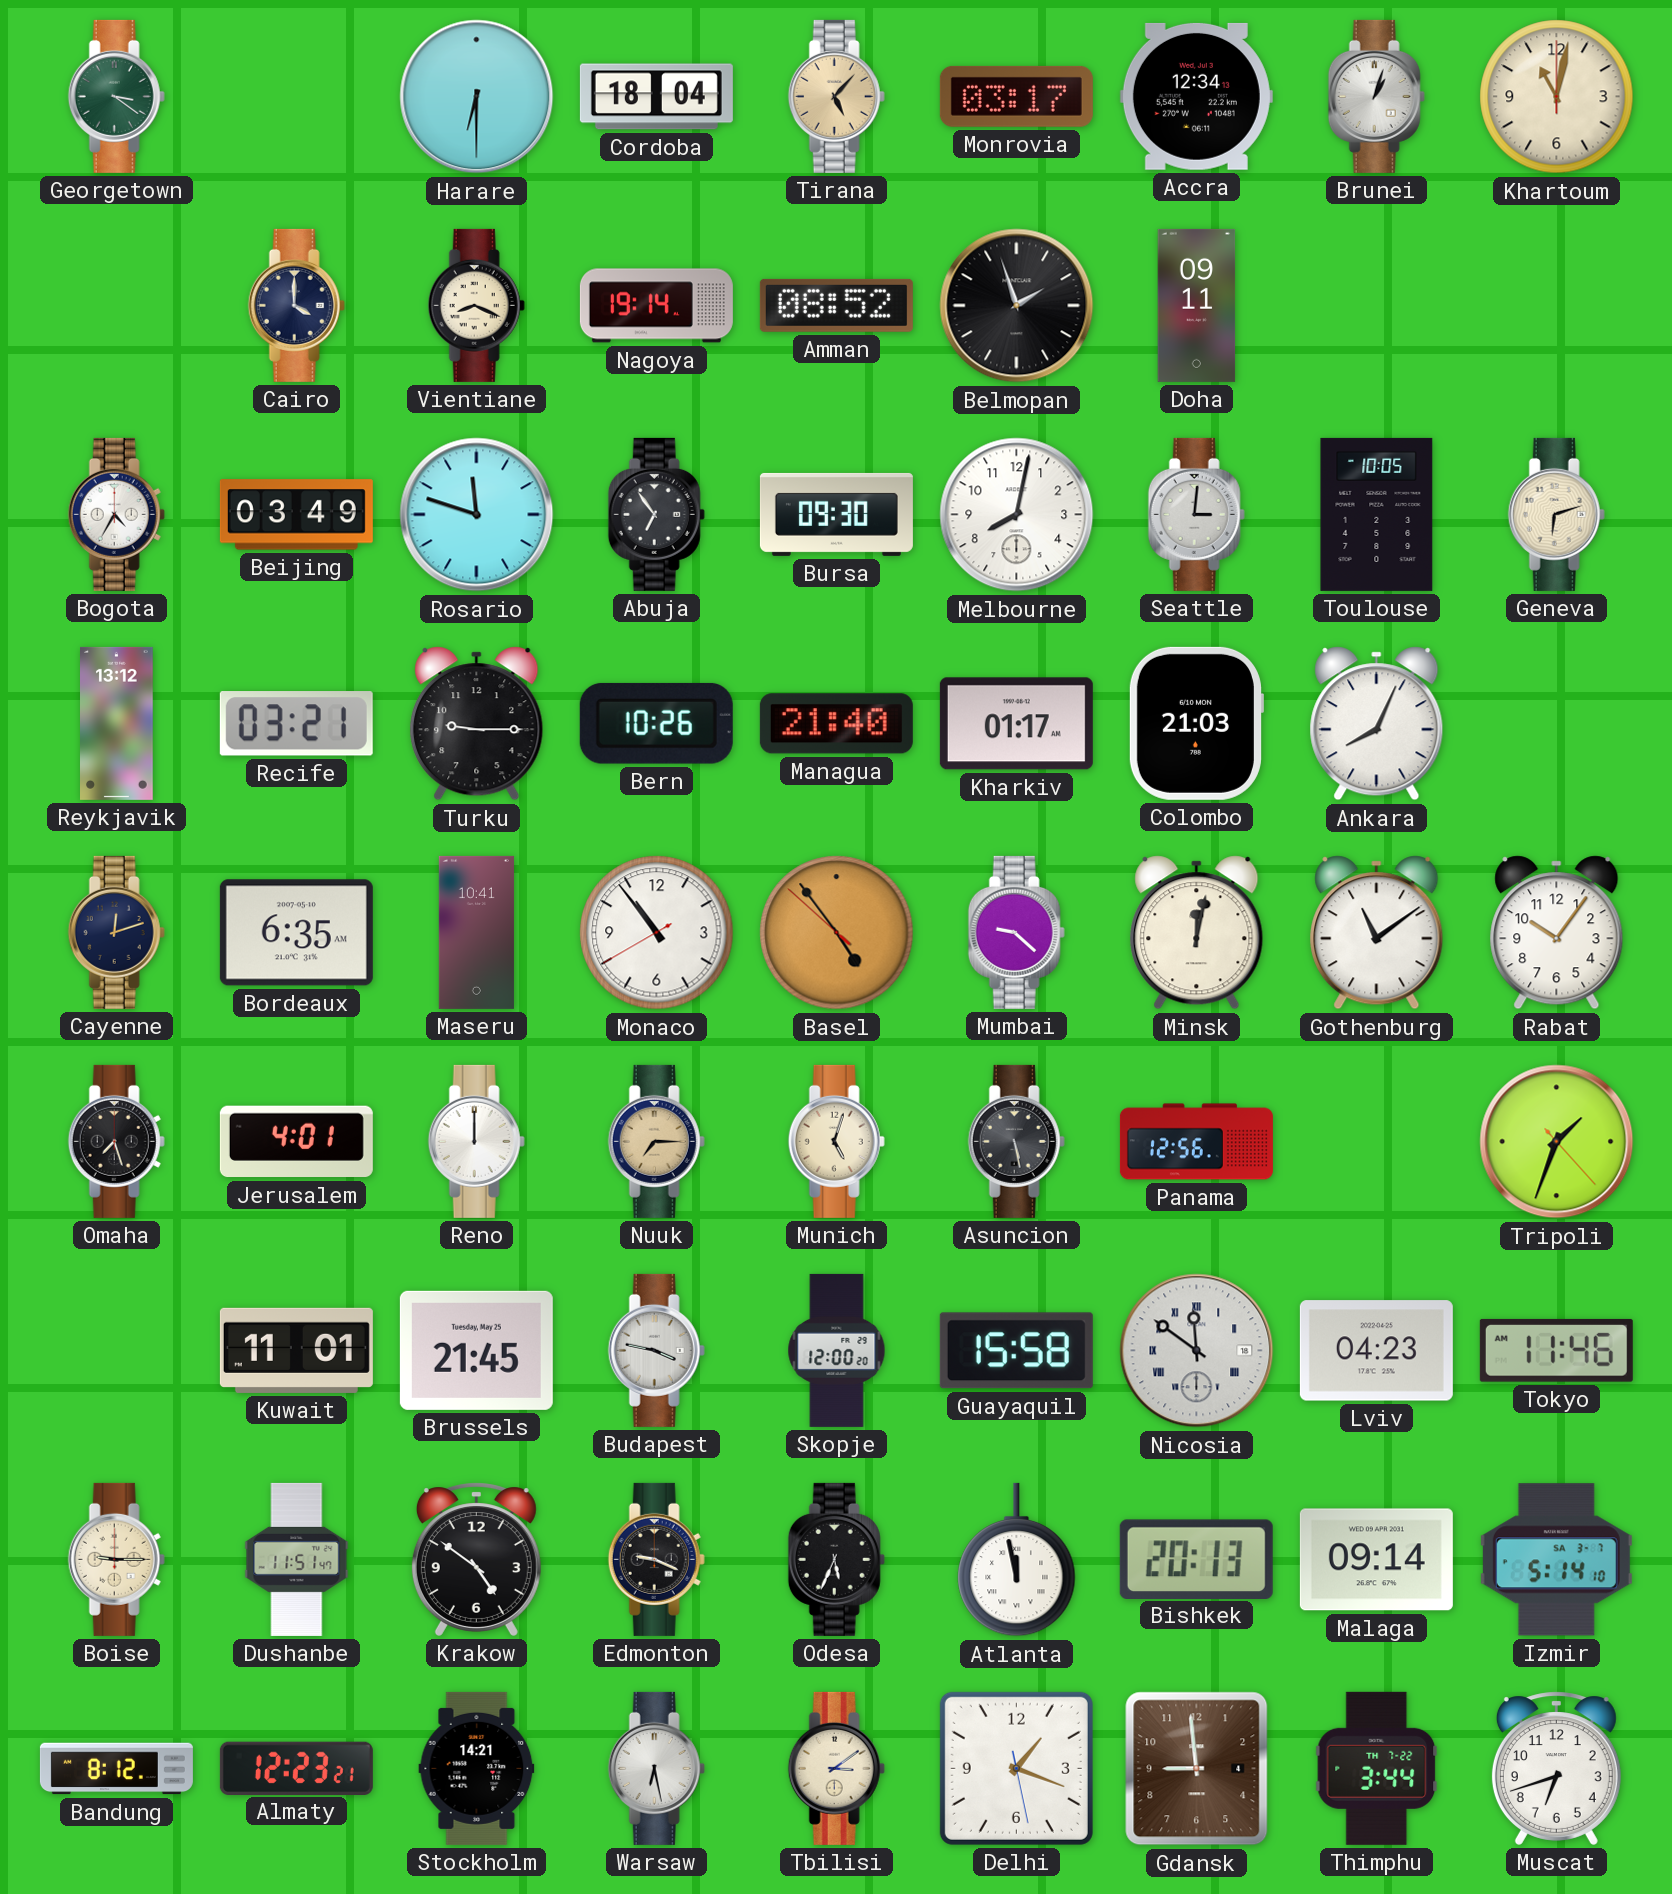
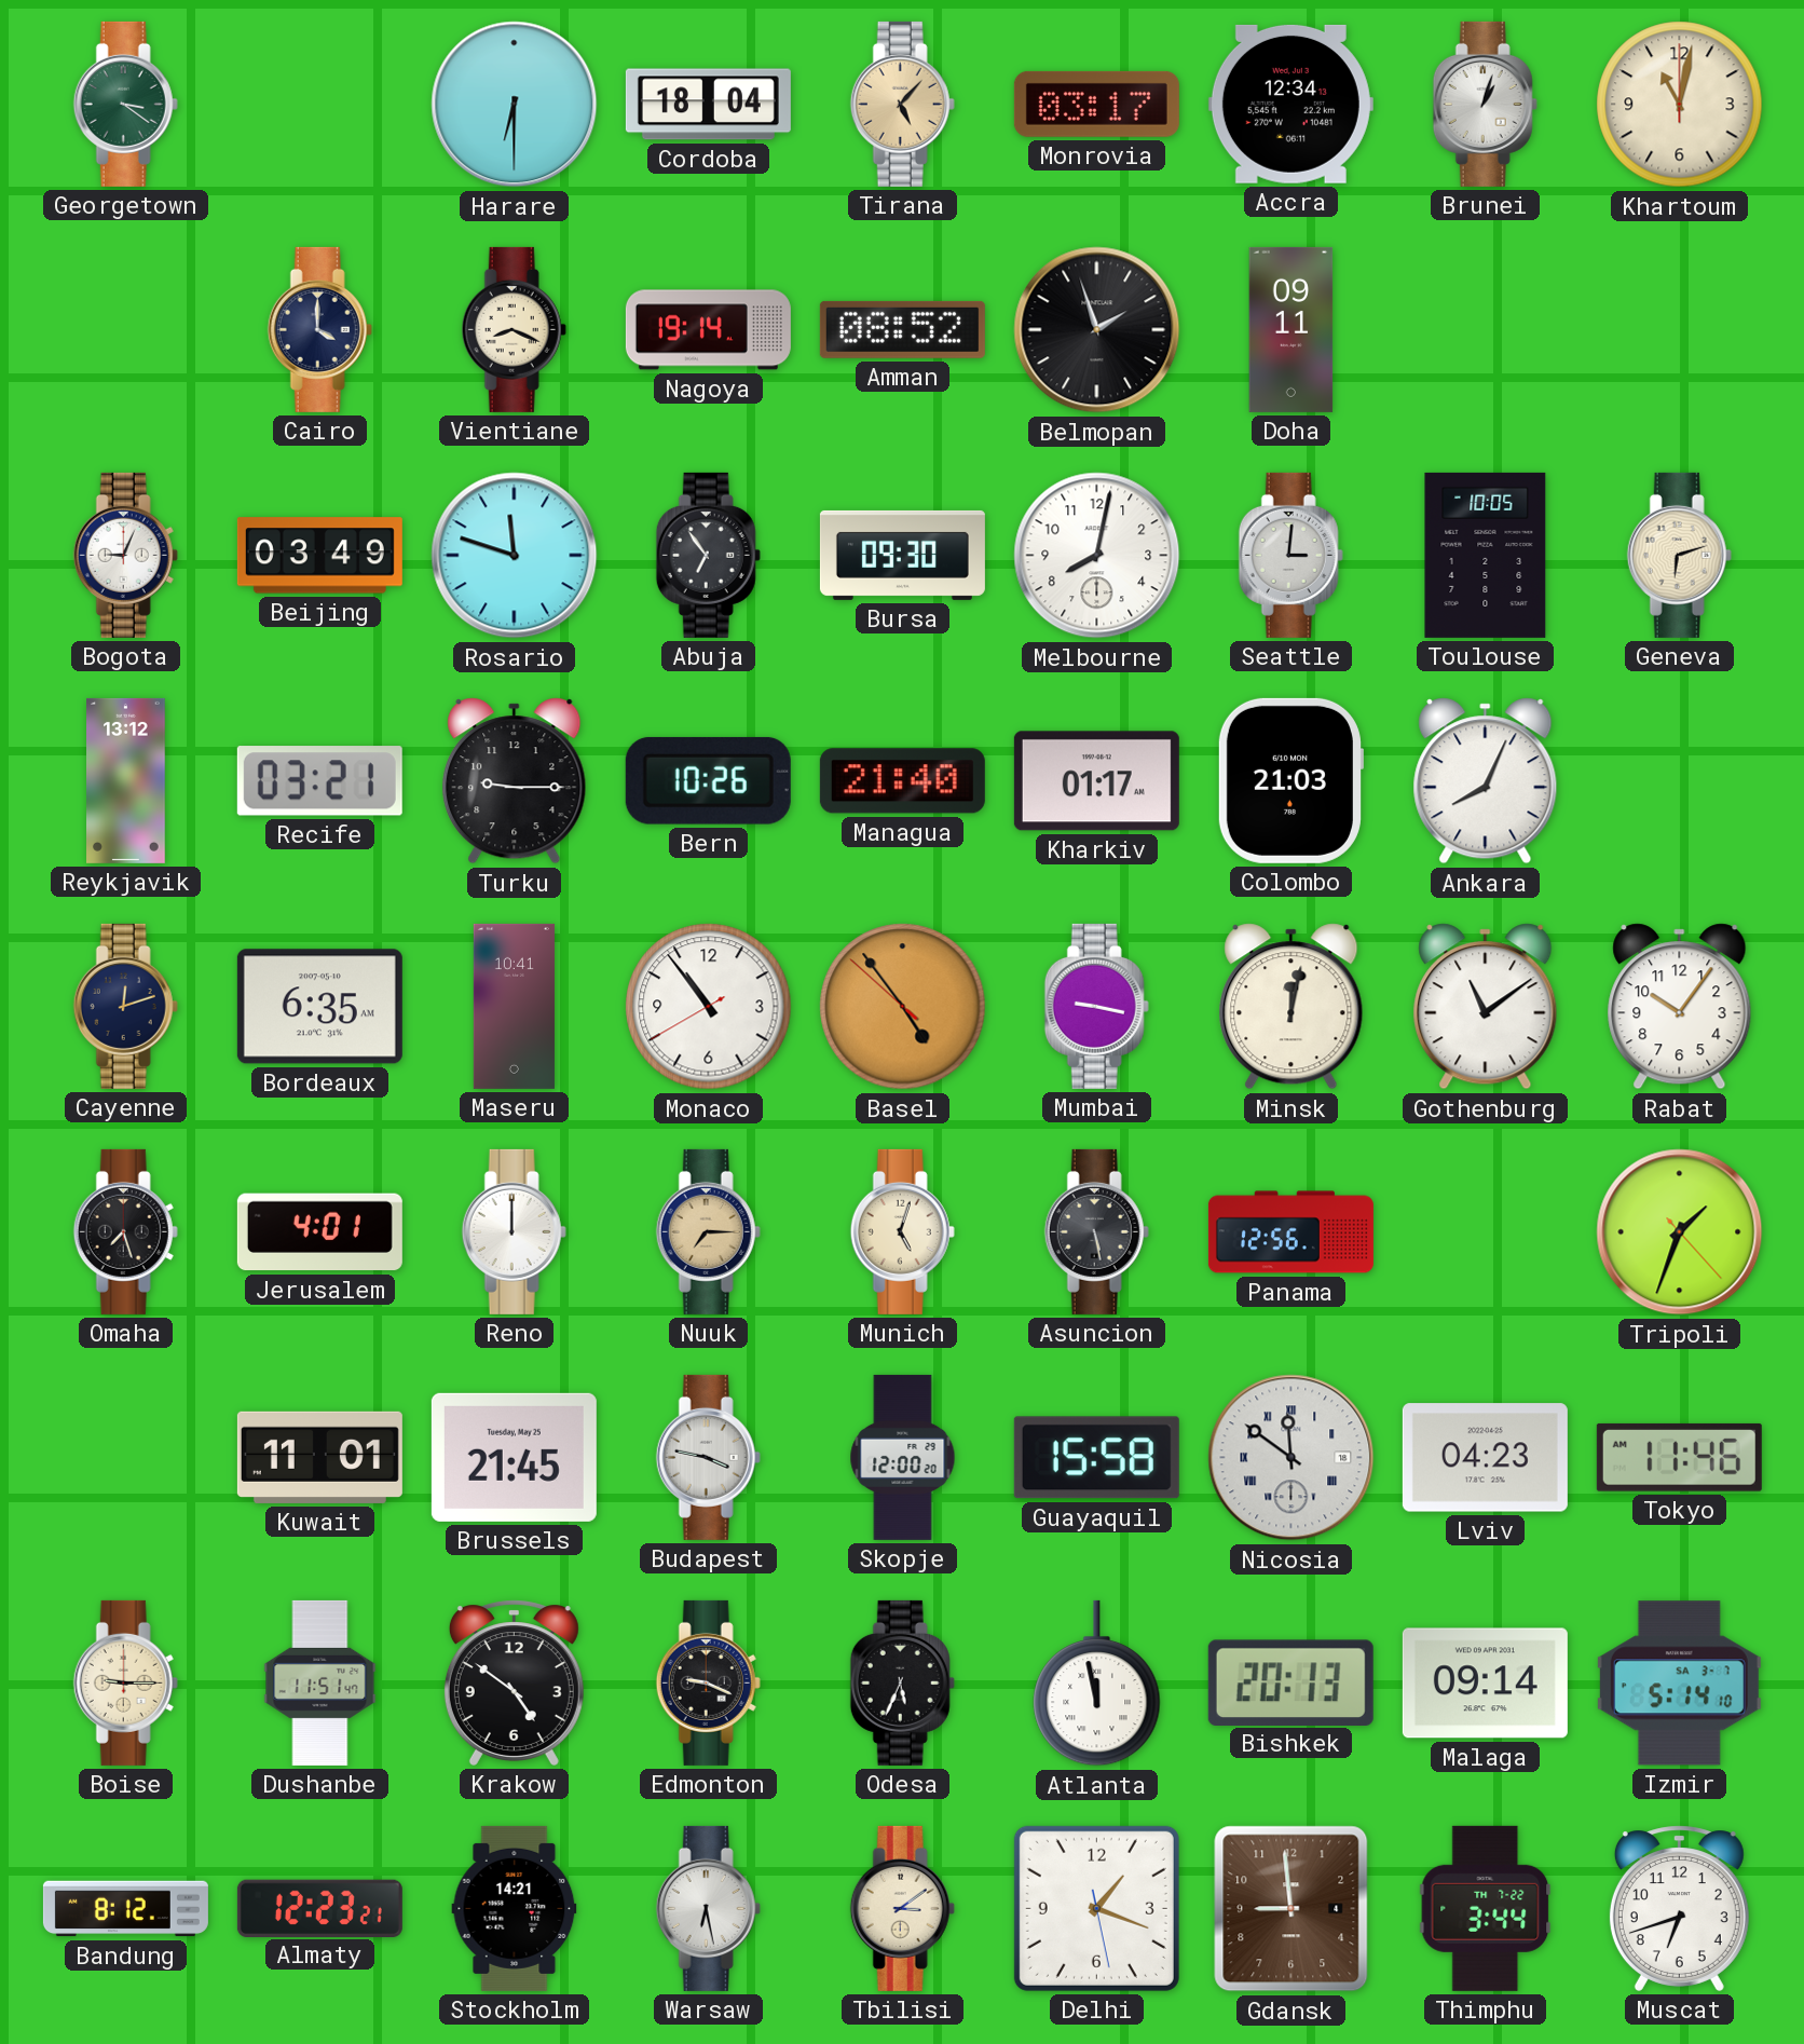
Bogota: 4:35 -> 9:04
Mumbai: 9:22 -> 9:17
